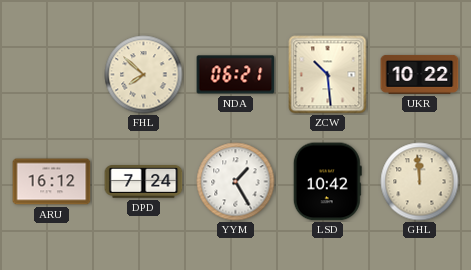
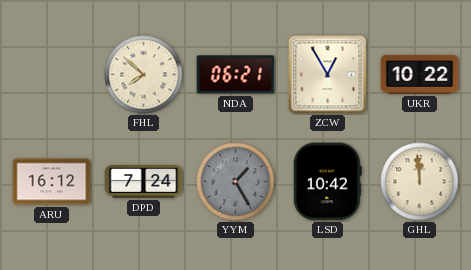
ZCW: 10:29 -> 12:55
YYM dial: white -> grey
